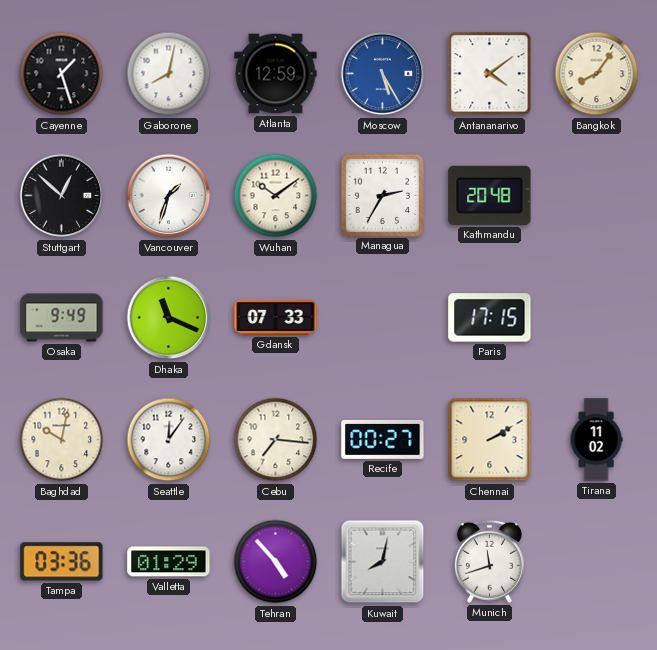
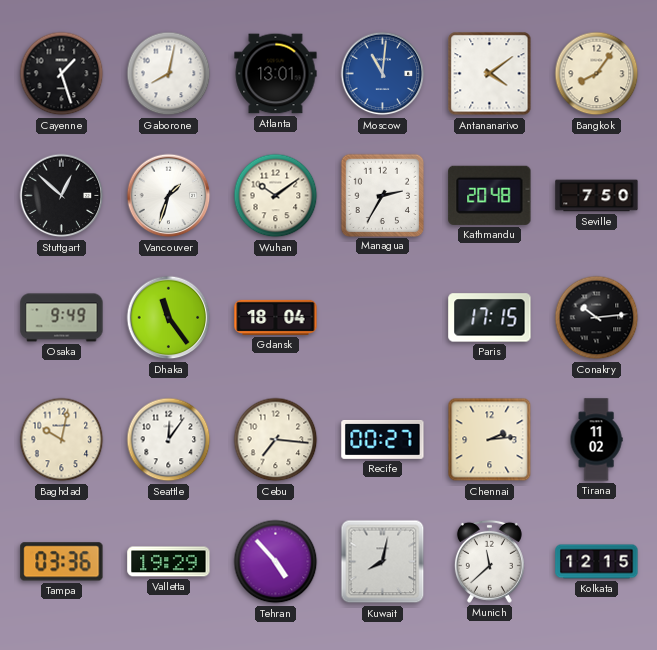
Atlanta: 12:59 -> 13:01
Moscow: 5:25 -> 11:01
Seville: none -> 7:50
Dhaka: 11:19 -> 11:24
Gdansk: 07:33 -> 18:04
Conakry: none -> 10:14
Chennai: 2:10 -> 2:14
Valletta: 01:29 -> 19:29
Munich: 11:42 -> 11:38
Kolkata: none -> 12:15
